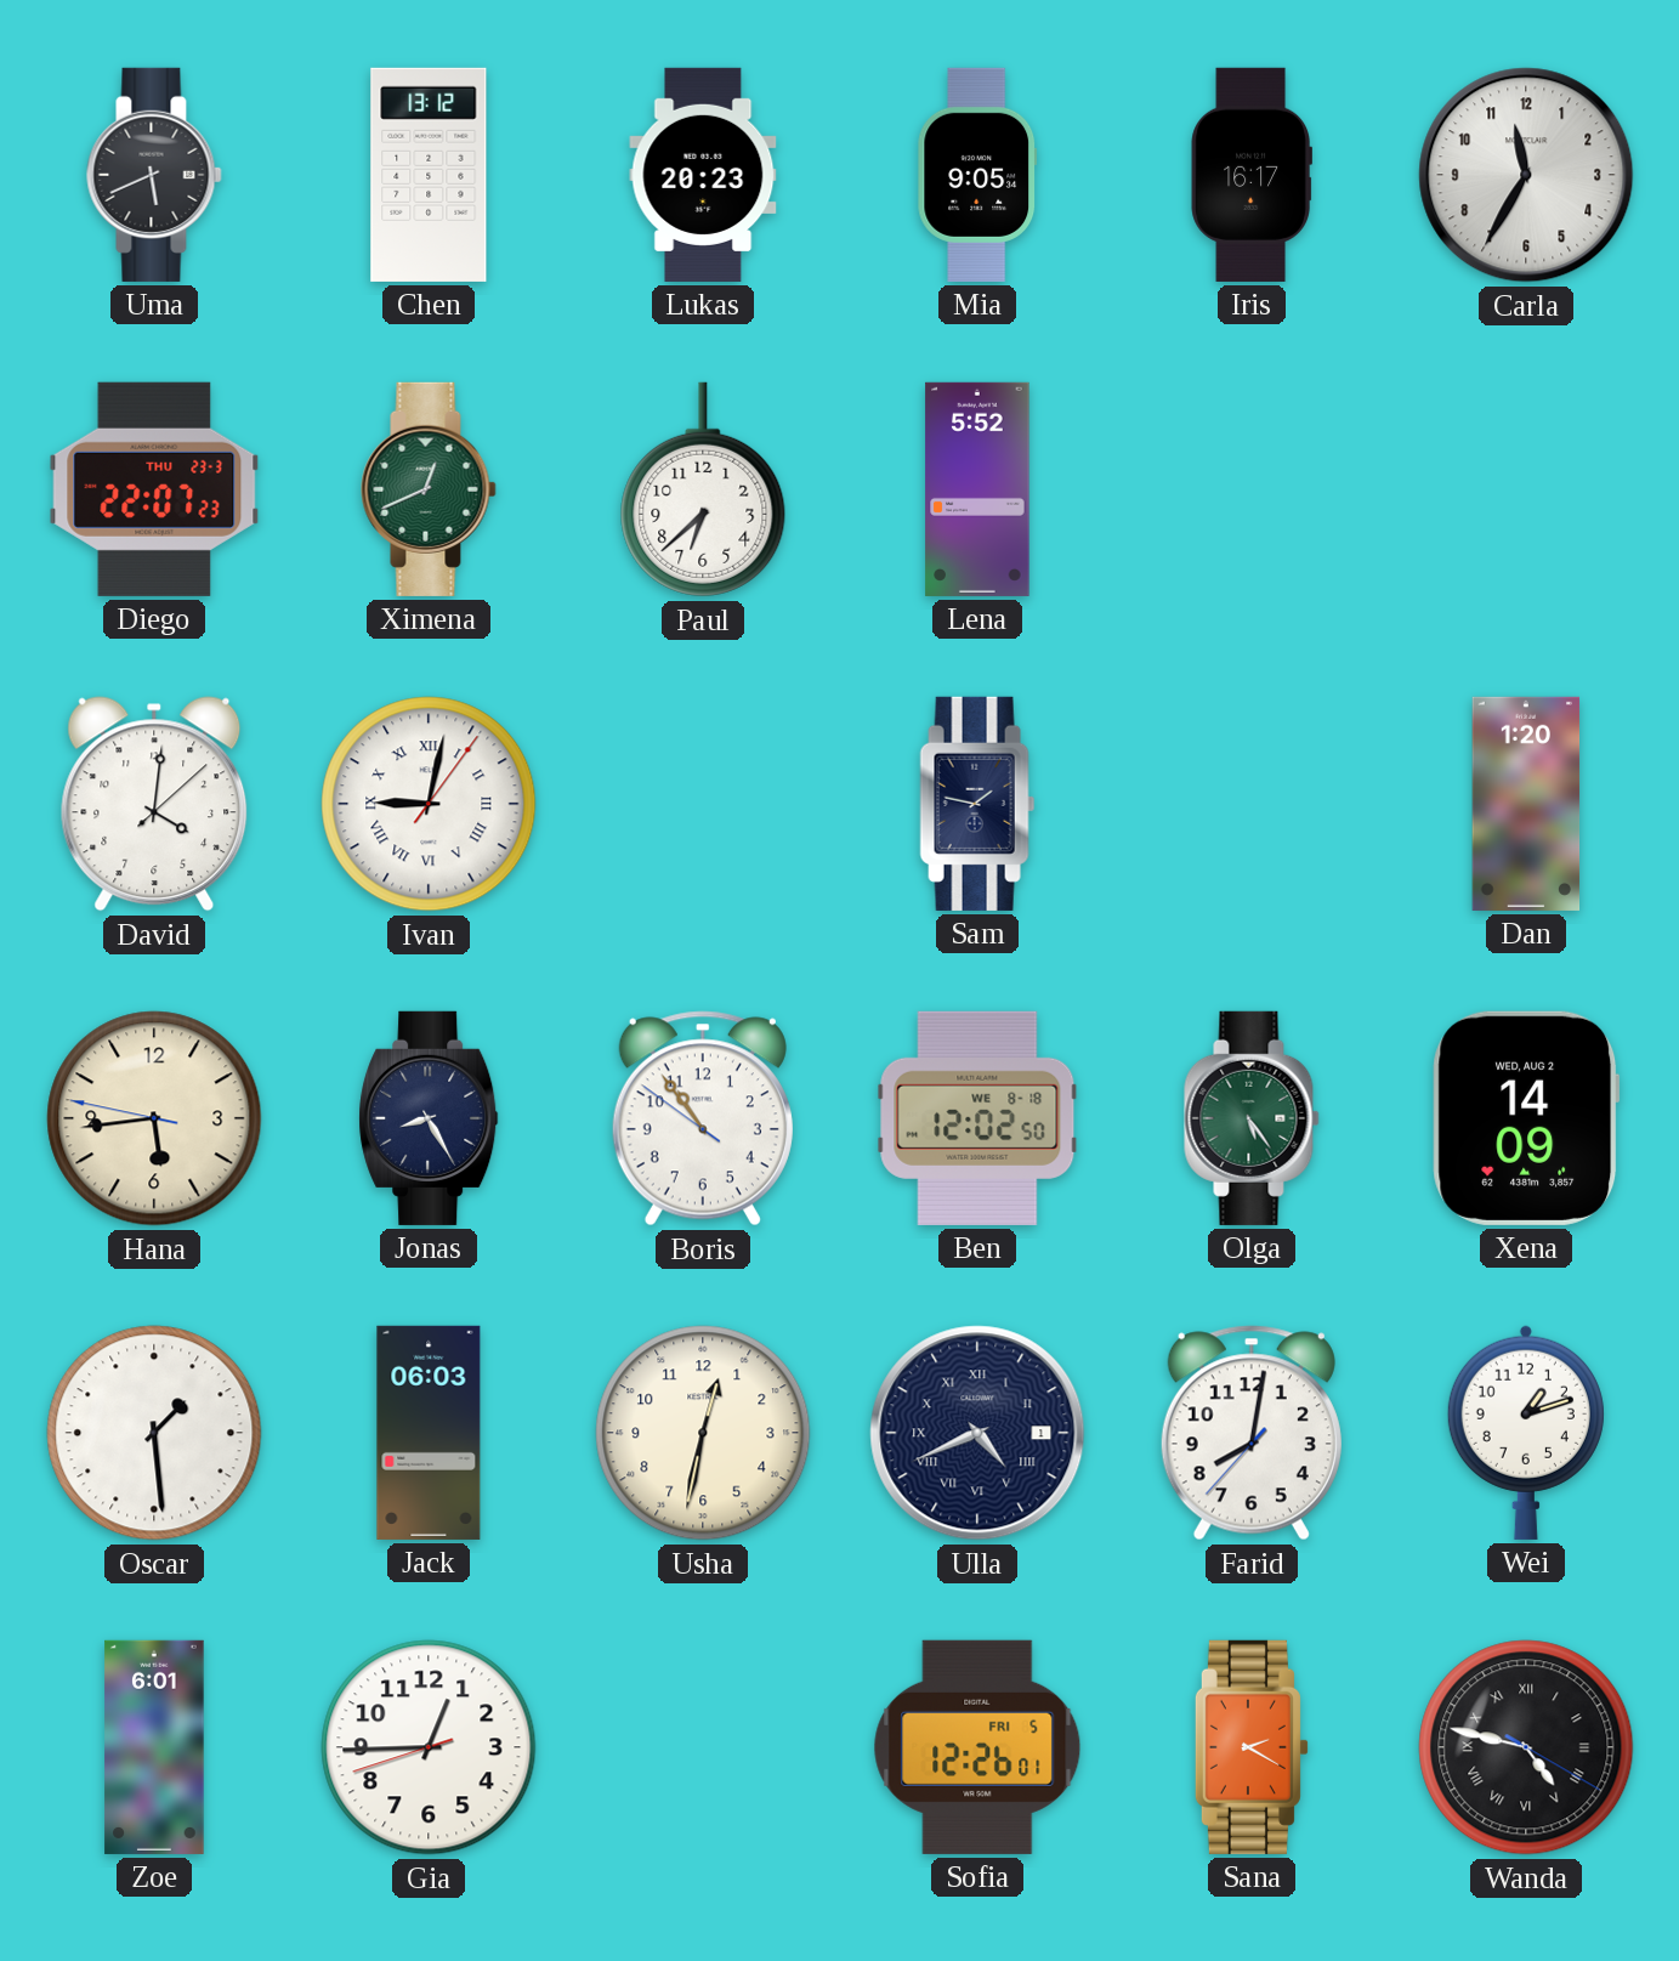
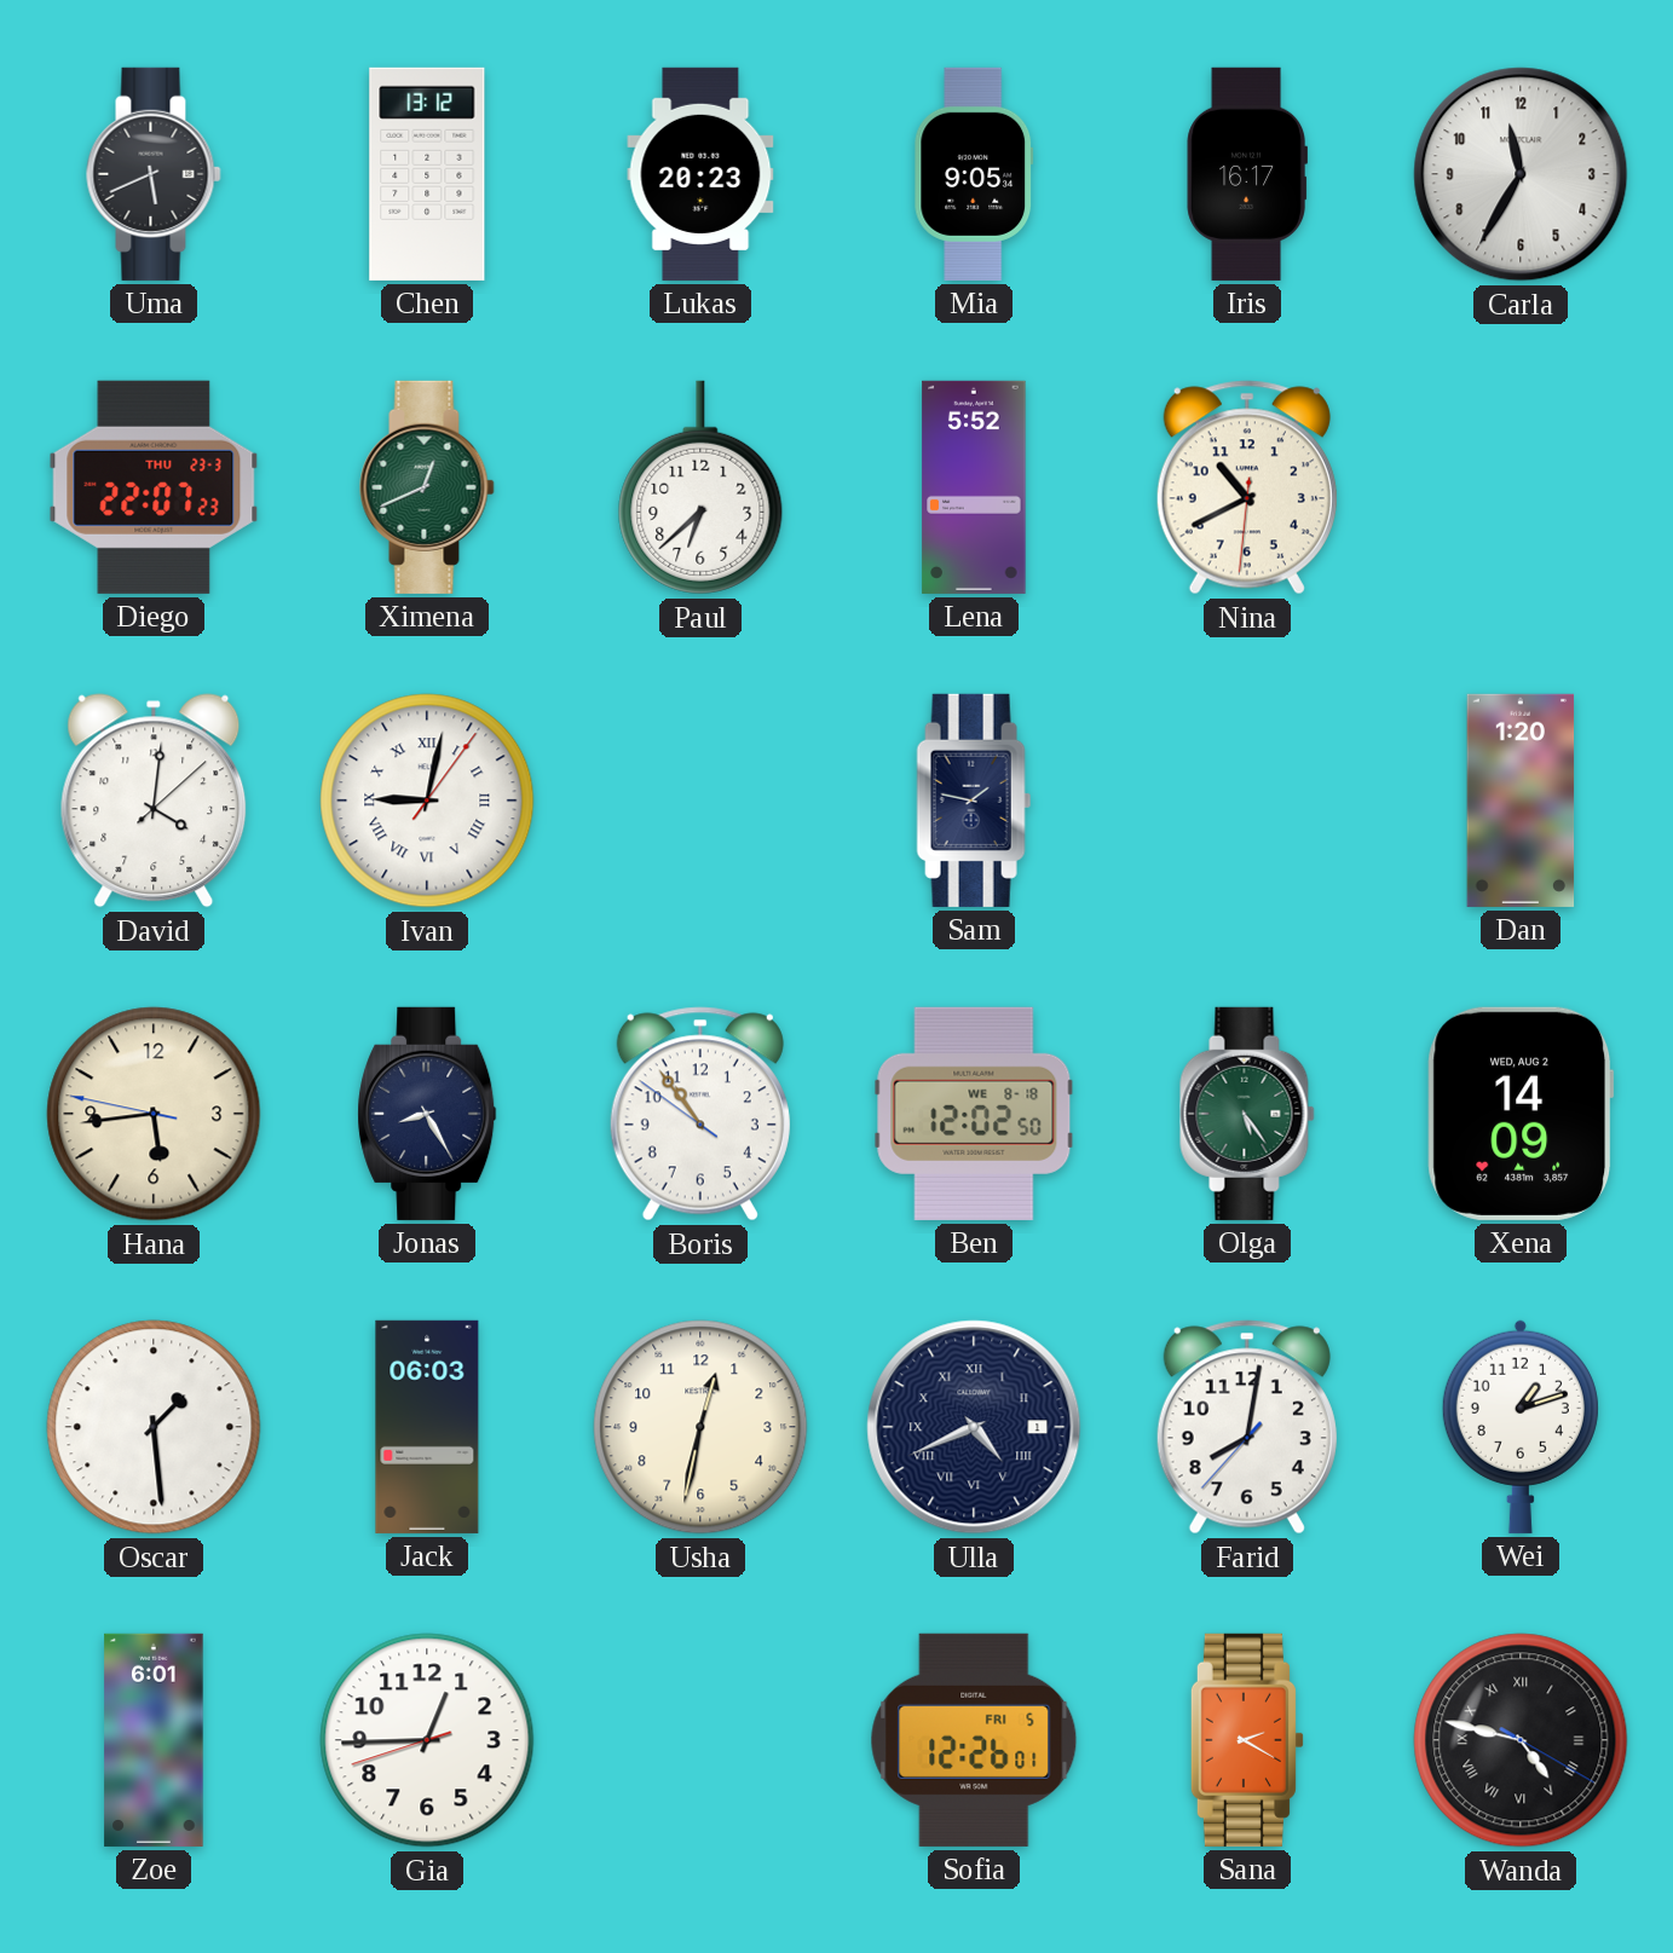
Nina: none -> 10:40
